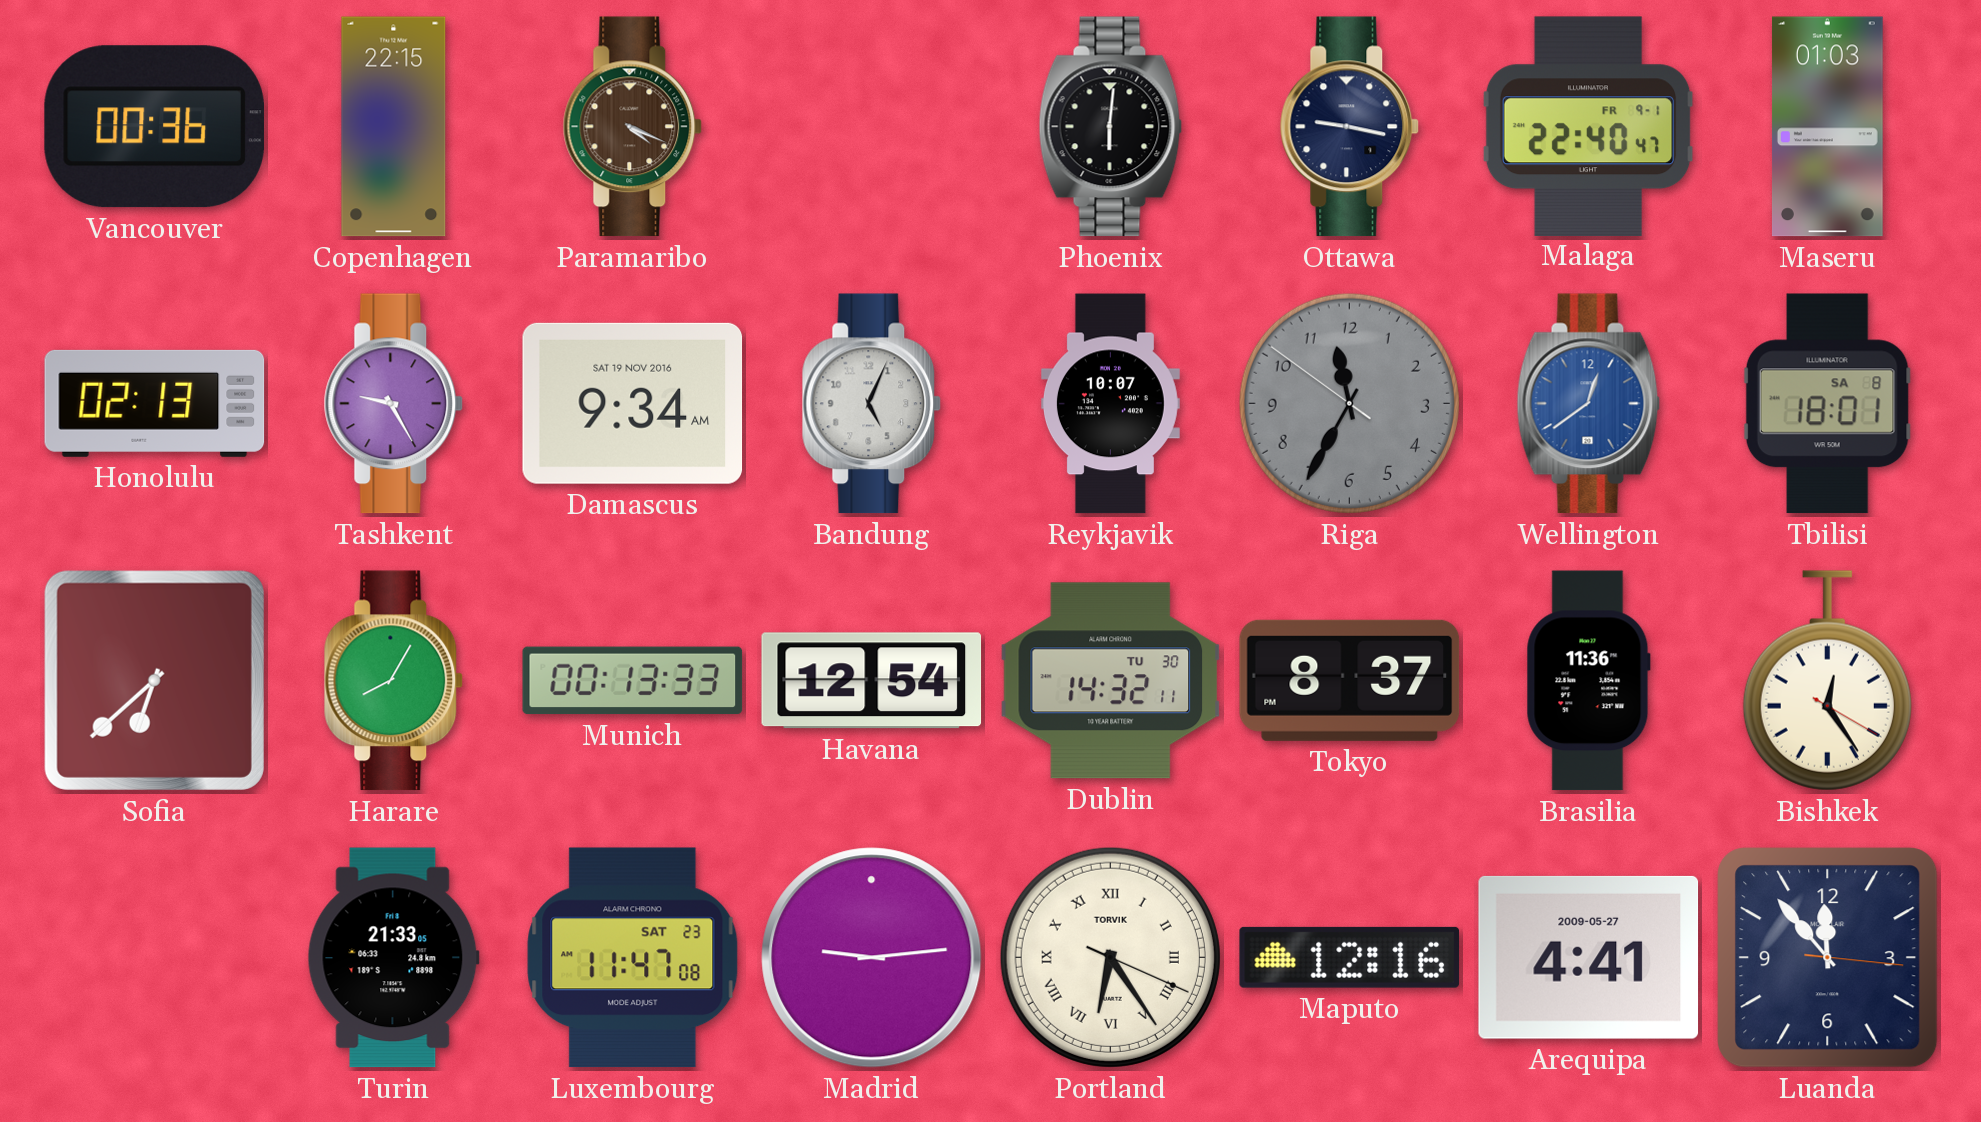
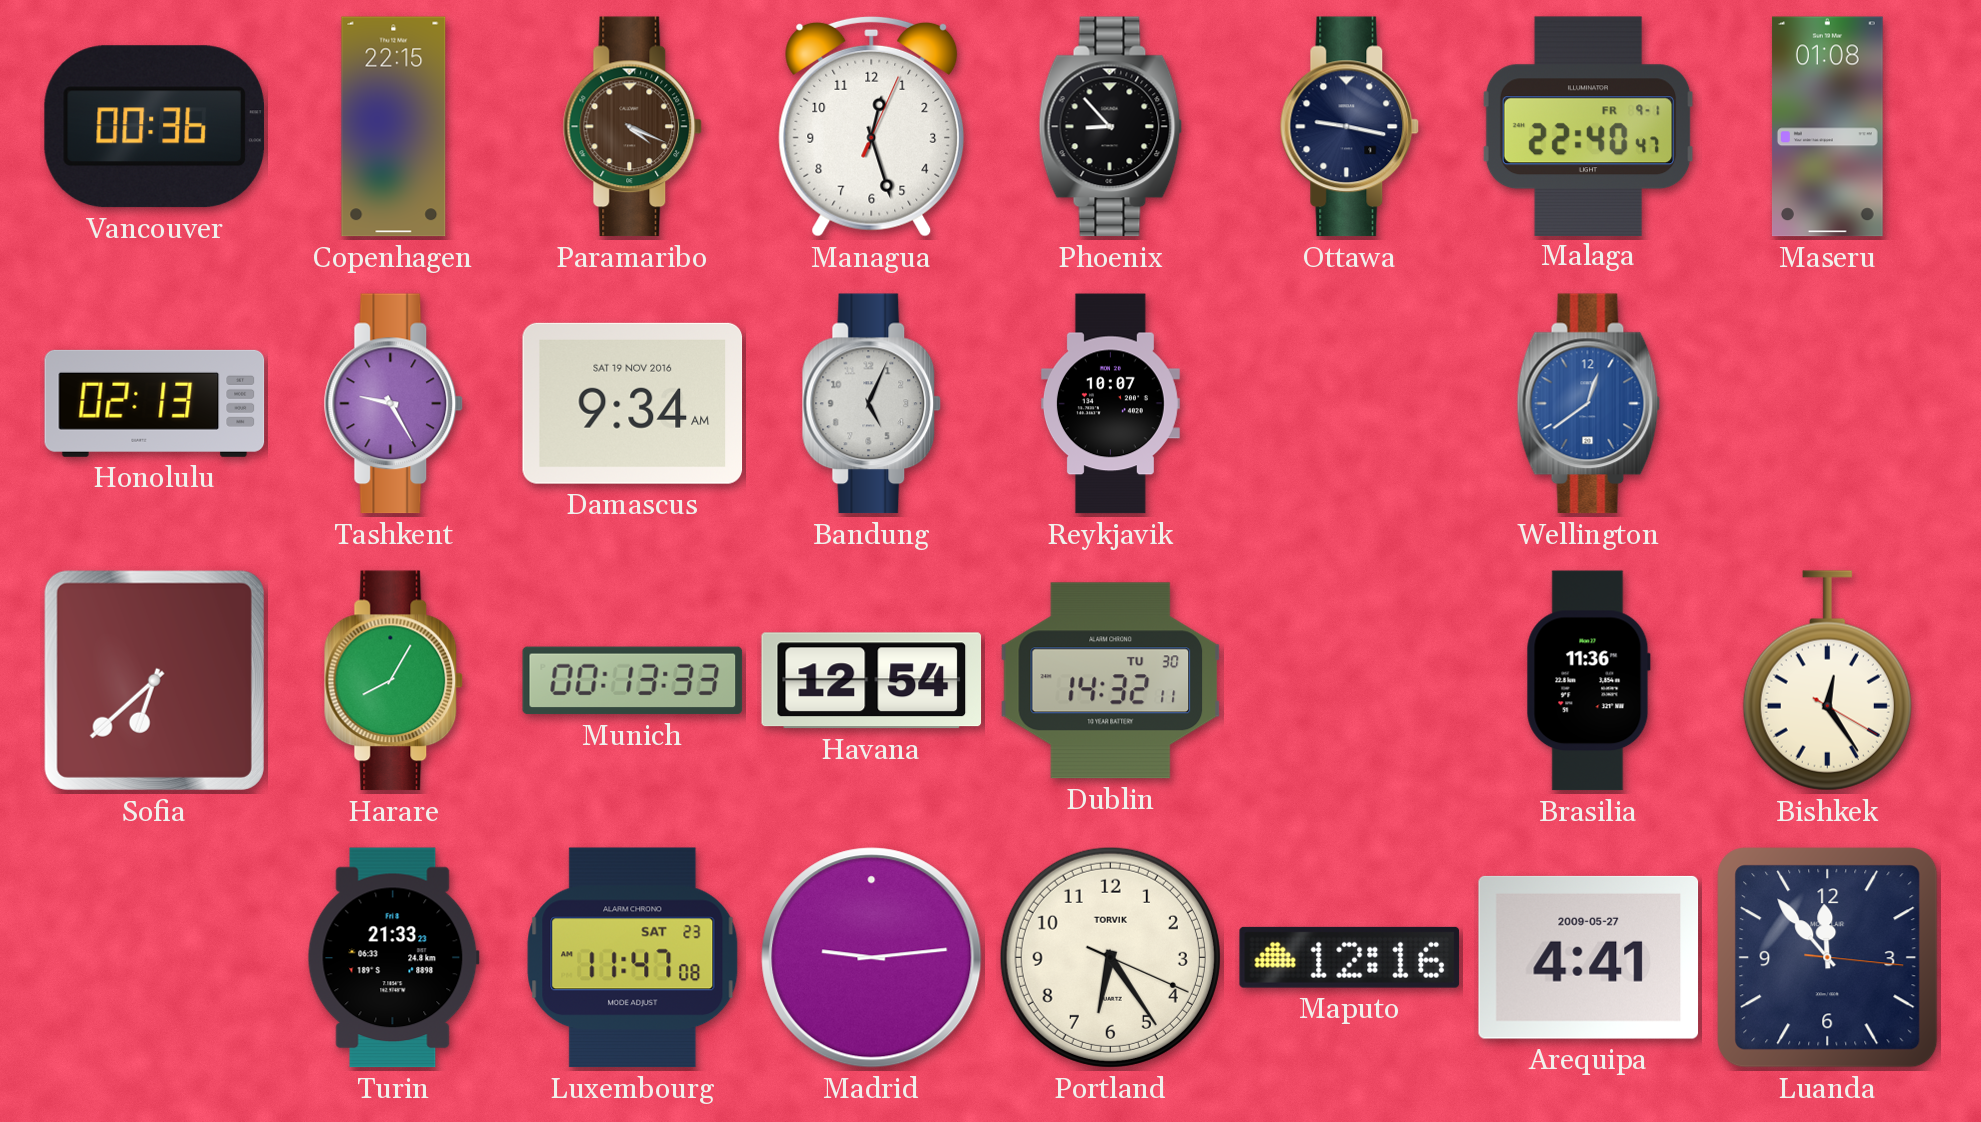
Managua: none -> 12:27
Phoenix: 6:01 -> 8:53
Maseru: 01:03 -> 01:08
Riga: 11:34 -> none
Tbilisi: 18:01 -> none
Tokyo: 8:37 -> none
Turin: 21:33:05 -> 21:33:23
Portland numerals: Roman -> Arabic
